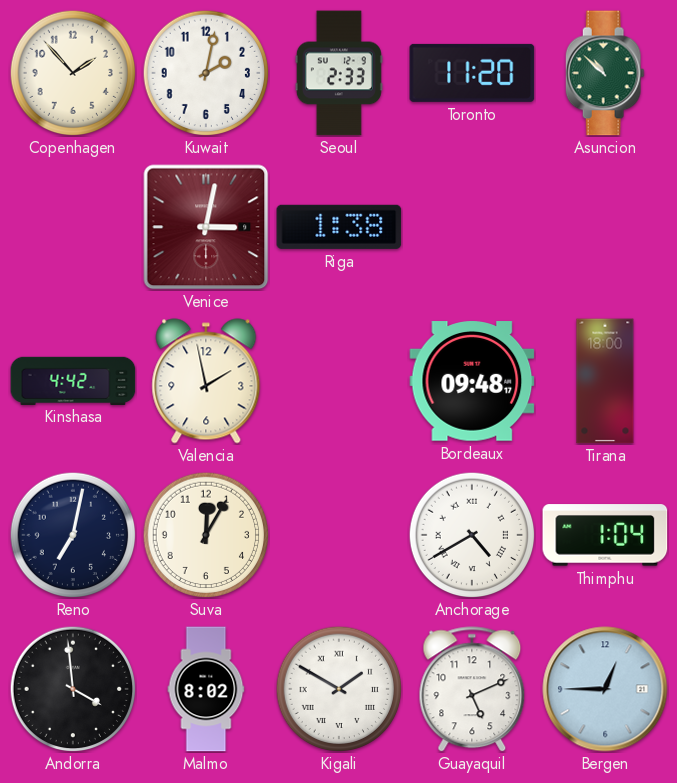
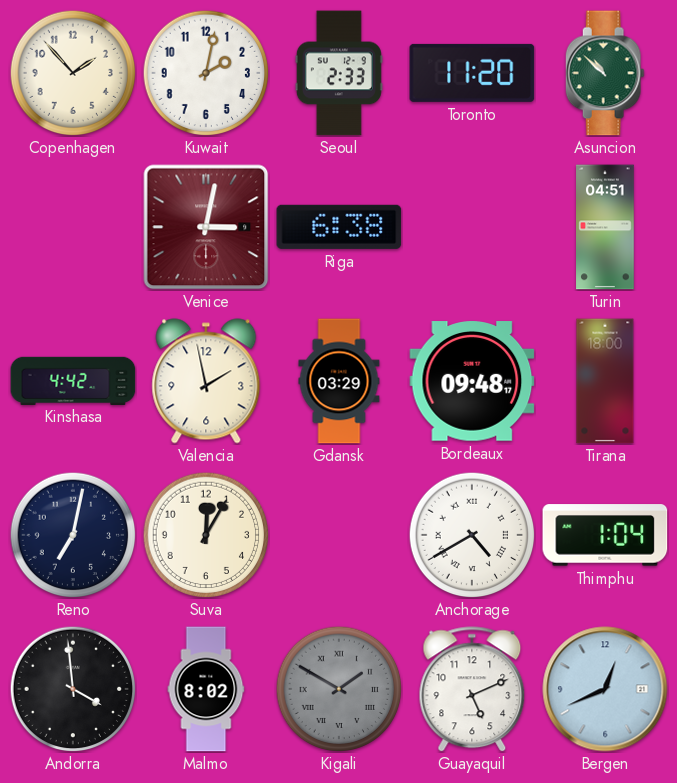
Riga: 1:38 -> 6:38
Turin: none -> 04:51
Gdansk: none -> 03:29
Kigali dial: white -> grey
Bergen: 12:45 -> 12:41
